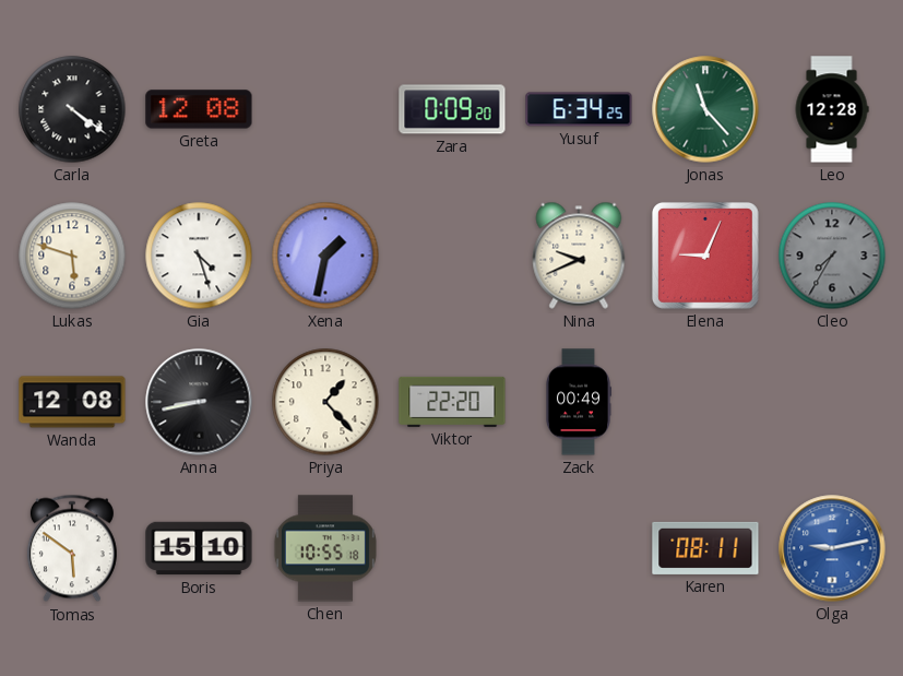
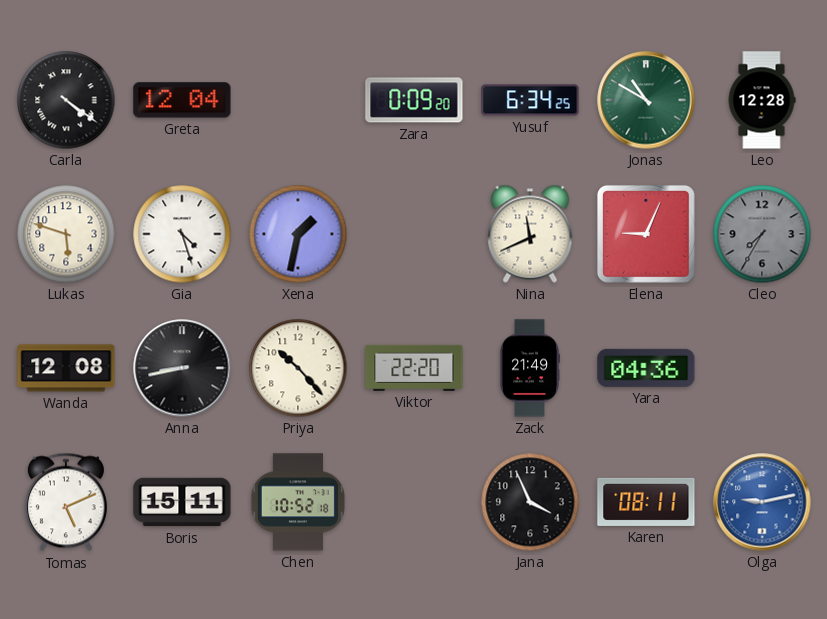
Greta: 12:08 -> 12:04
Jonas: 11:23 -> 10:50
Nina: 9:41 -> 11:41
Priya: 1:23 -> 10:23
Zack: 00:49 -> 21:49
Yara: none -> 04:36
Tomas: 5:51 -> 5:11
Boris: 15:10 -> 15:11
Chen: 10:55 -> 10:52
Jana: none -> 3:56
